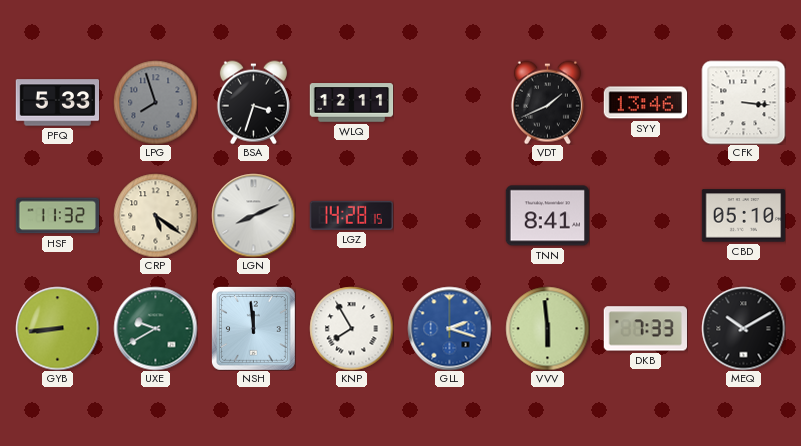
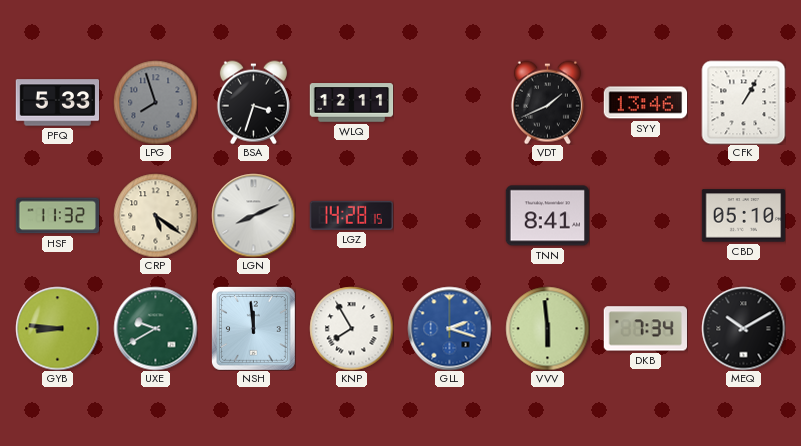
CFK: 3:16 -> 1:05
GYB: 8:44 -> 8:46
DKB: 7:33 -> 7:34
